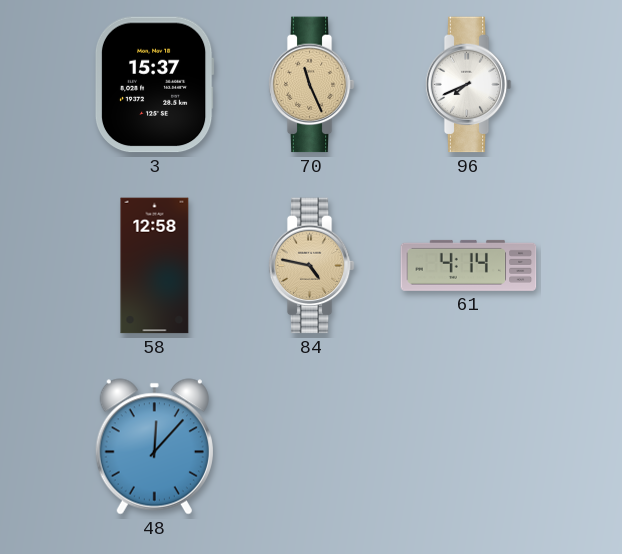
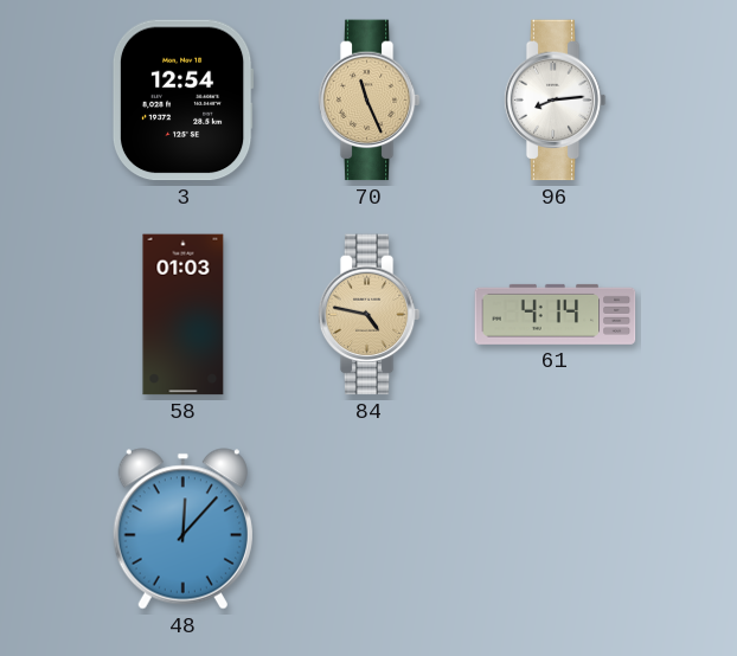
3: 15:37 -> 12:54
96: 7:41 -> 8:14
58: 12:58 -> 01:03
